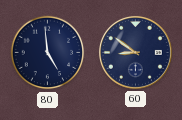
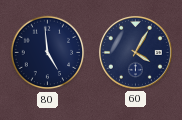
60: 8:51 -> 4:05
